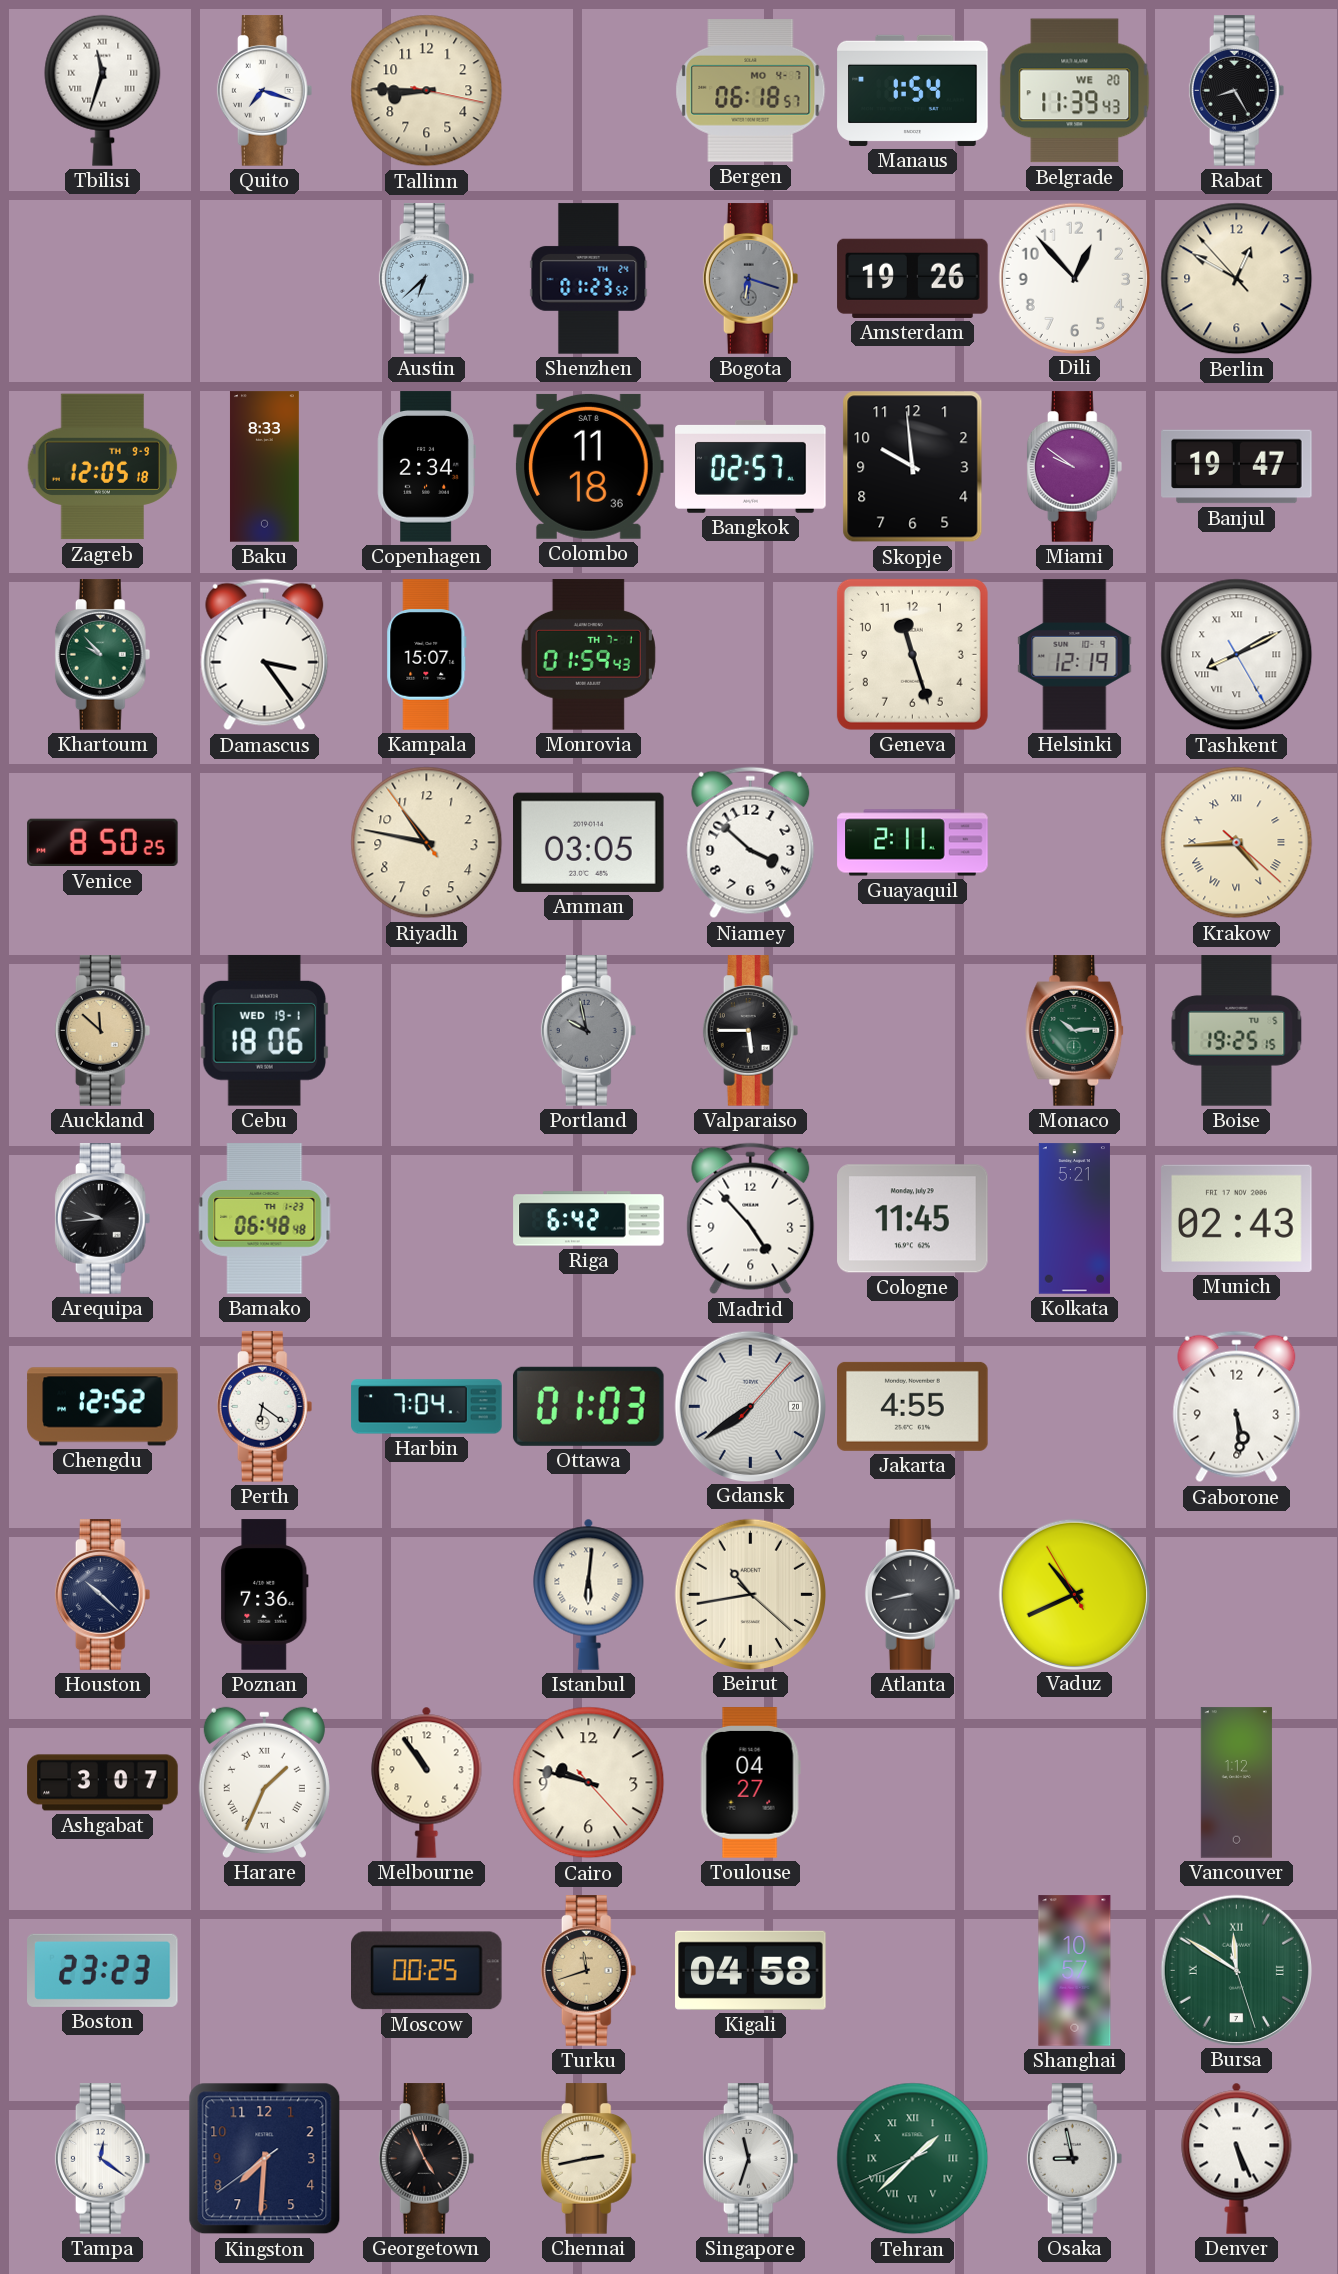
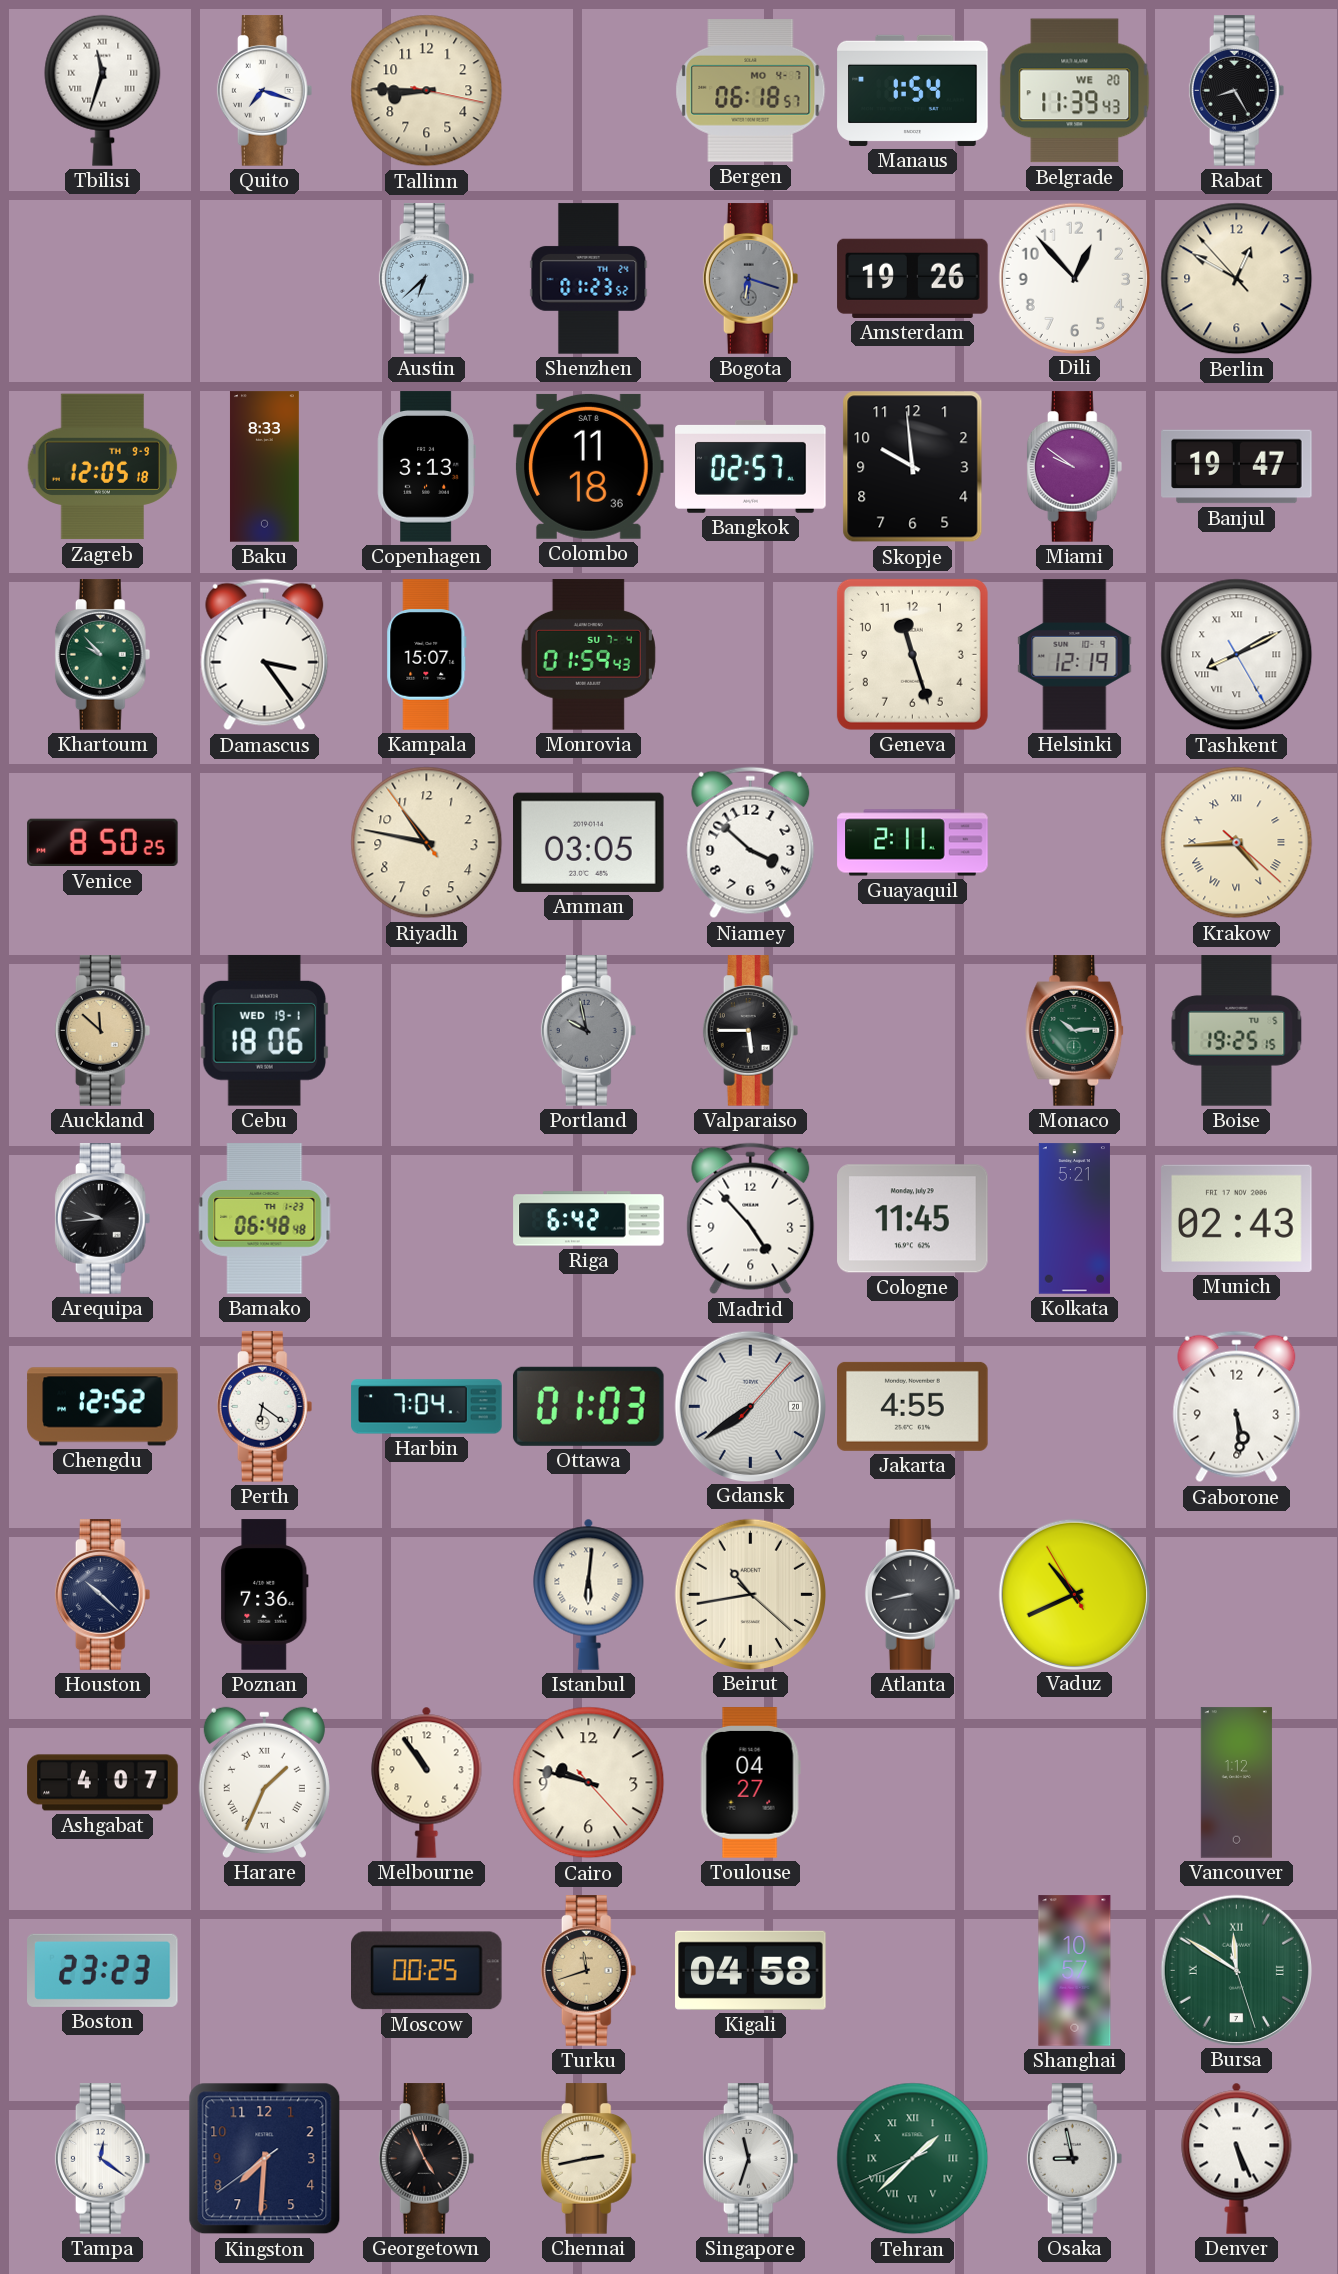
Copenhagen: 2:34 -> 3:13
Monrovia date: TH 7-1 -> SU 7-4
Ashgabat: 3:07 -> 4:07
